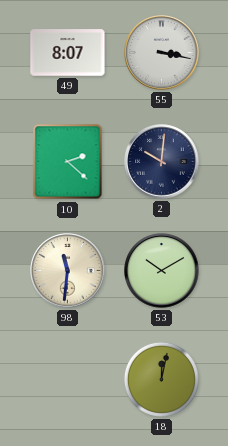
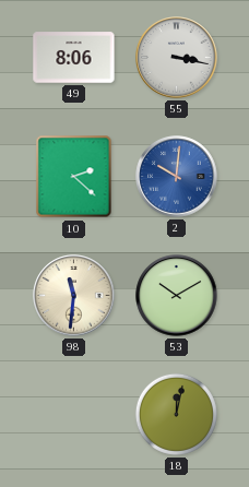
49: 8:07 -> 8:06
2 dial: navy -> blue
